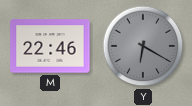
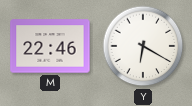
Y dial: grey -> white
